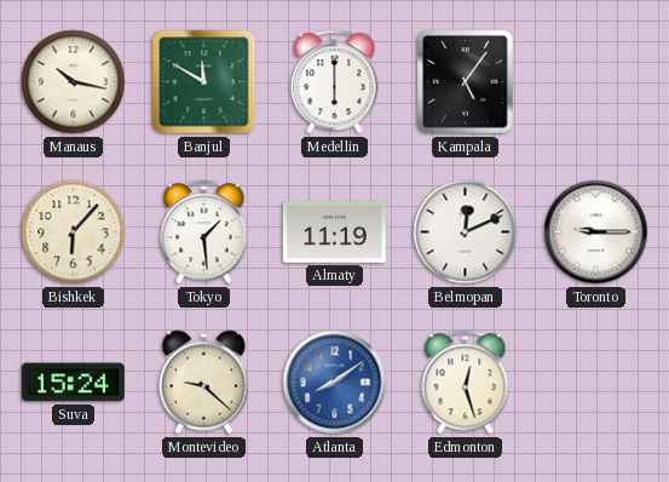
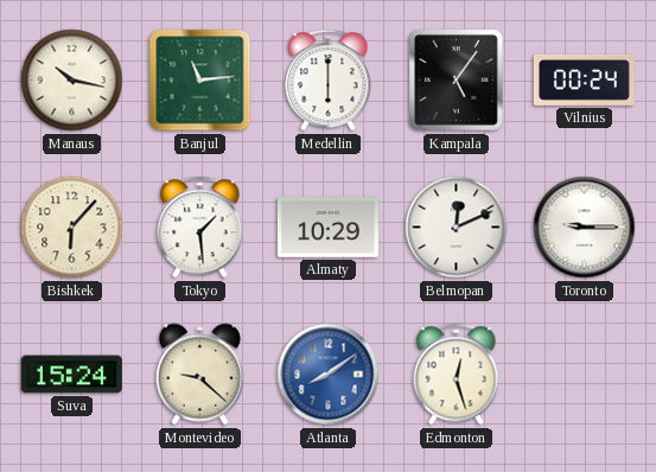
Banjul: 11:50 -> 11:14
Vilnius: none -> 00:24
Almaty: 11:19 -> 10:29
